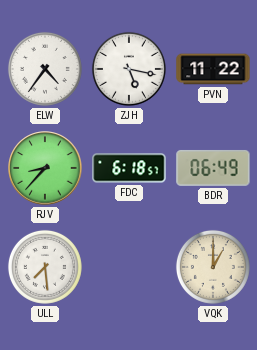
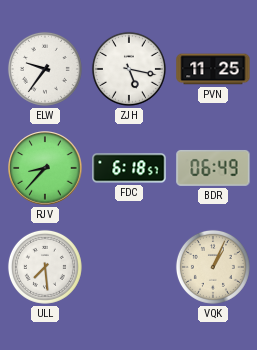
ELW: 4:36 -> 9:36
PVN: 11:22 -> 11:25
VQK: 1:00 -> 1:04
